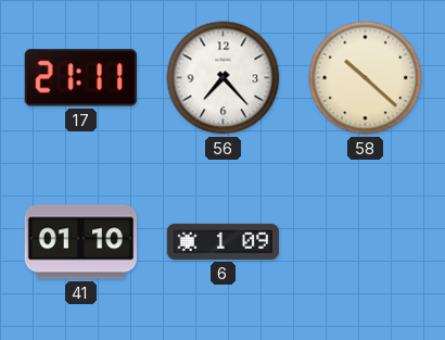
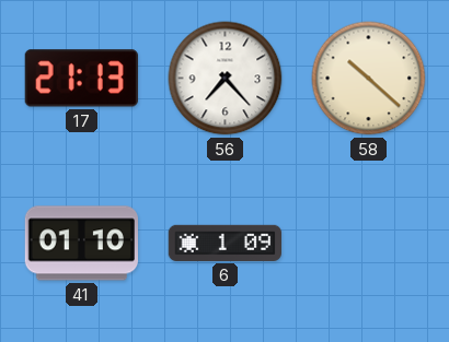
17: 21:11 -> 21:13
